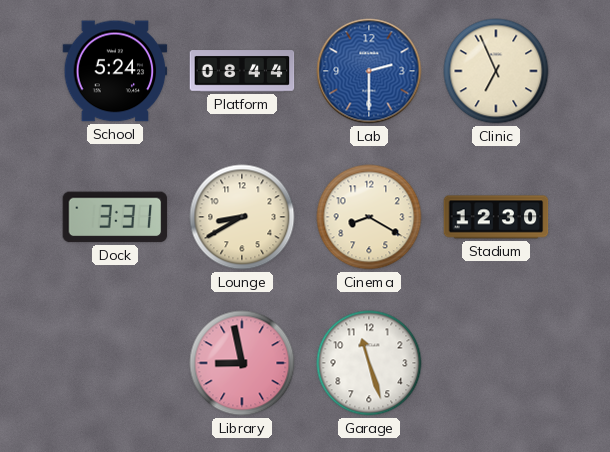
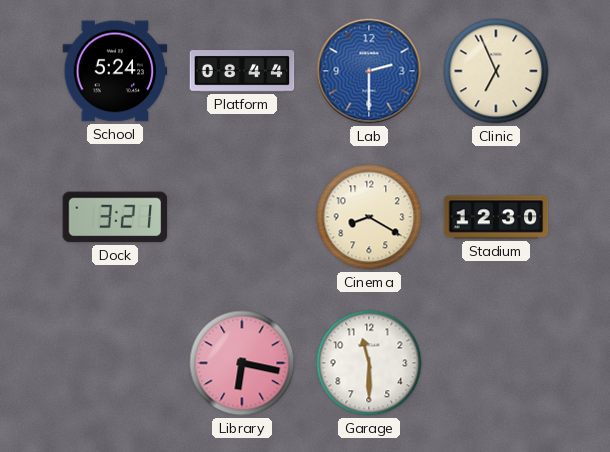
Dock: 3:31 -> 3:21
Lounge: 8:40 -> none
Library: 8:58 -> 6:17
Garage: 11:27 -> 11:30
